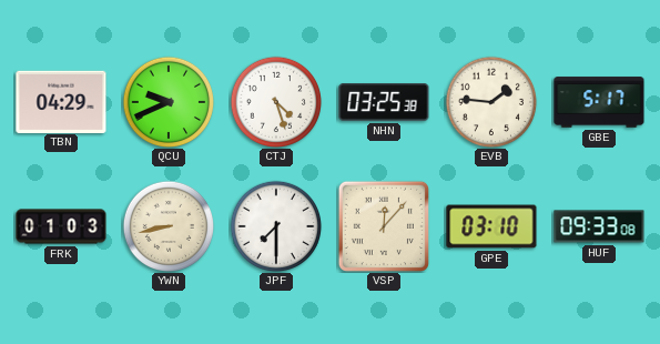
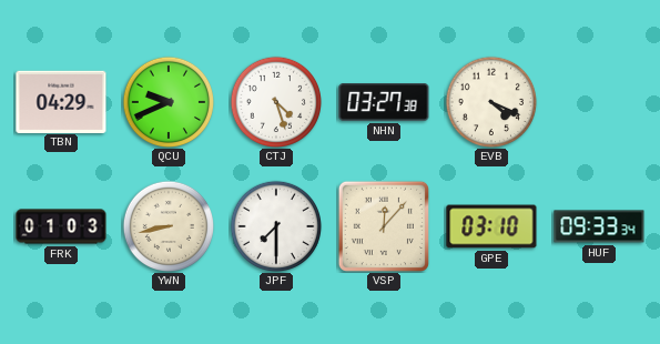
NHN: 03:25 -> 03:27
EVB: 1:46 -> 4:19
GBE: 5:17 -> none
HUF: 09:33:08 -> 09:33:34
